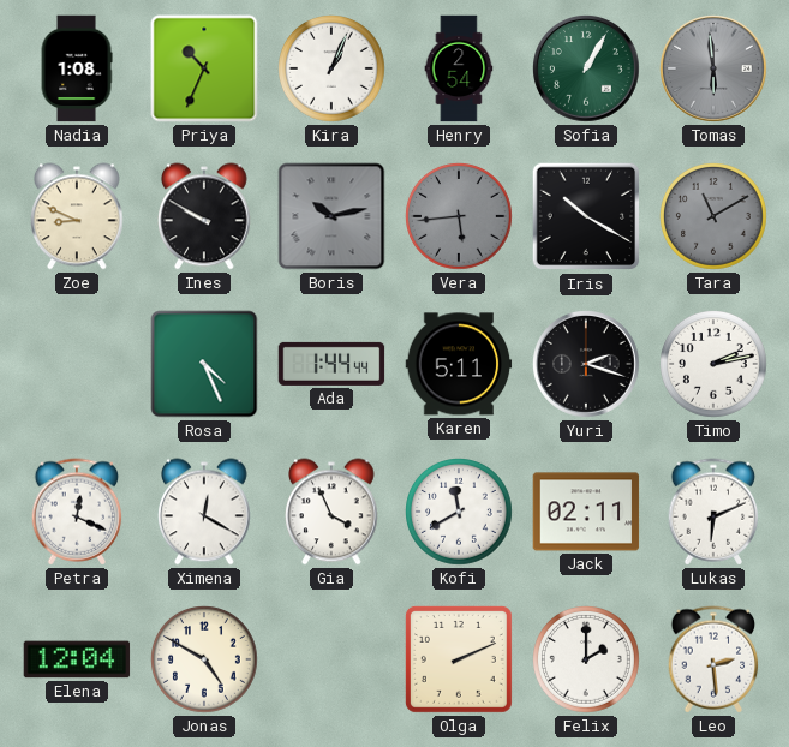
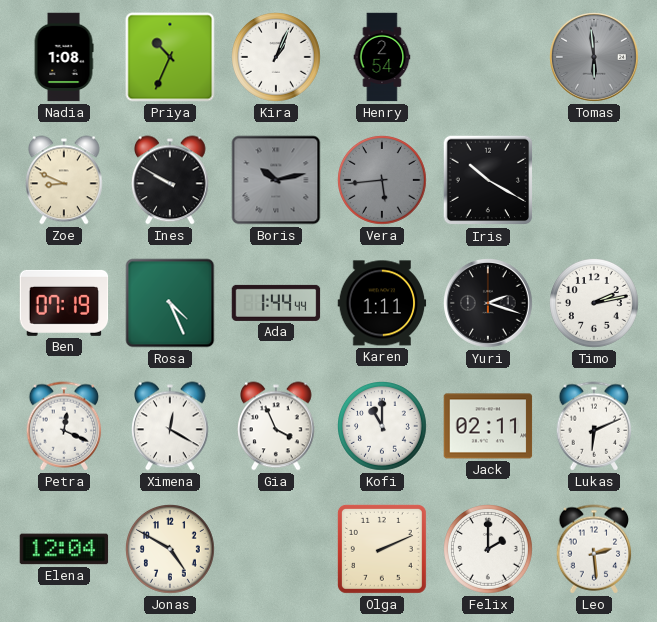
Sofia: 1:05 -> none
Tara: 11:10 -> none
Ben: none -> 07:19
Karen: 5:11 -> 1:11
Kofi: 11:40 -> 11:00
